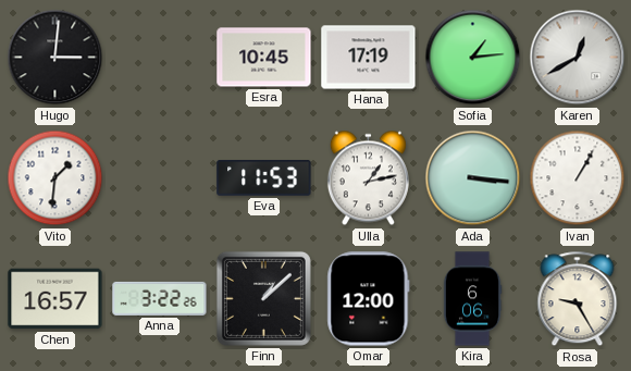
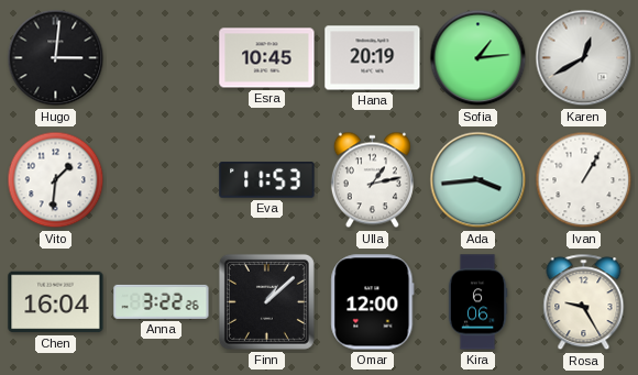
Hana: 17:19 -> 20:19
Ada: 3:16 -> 3:44
Chen: 16:57 -> 16:04
